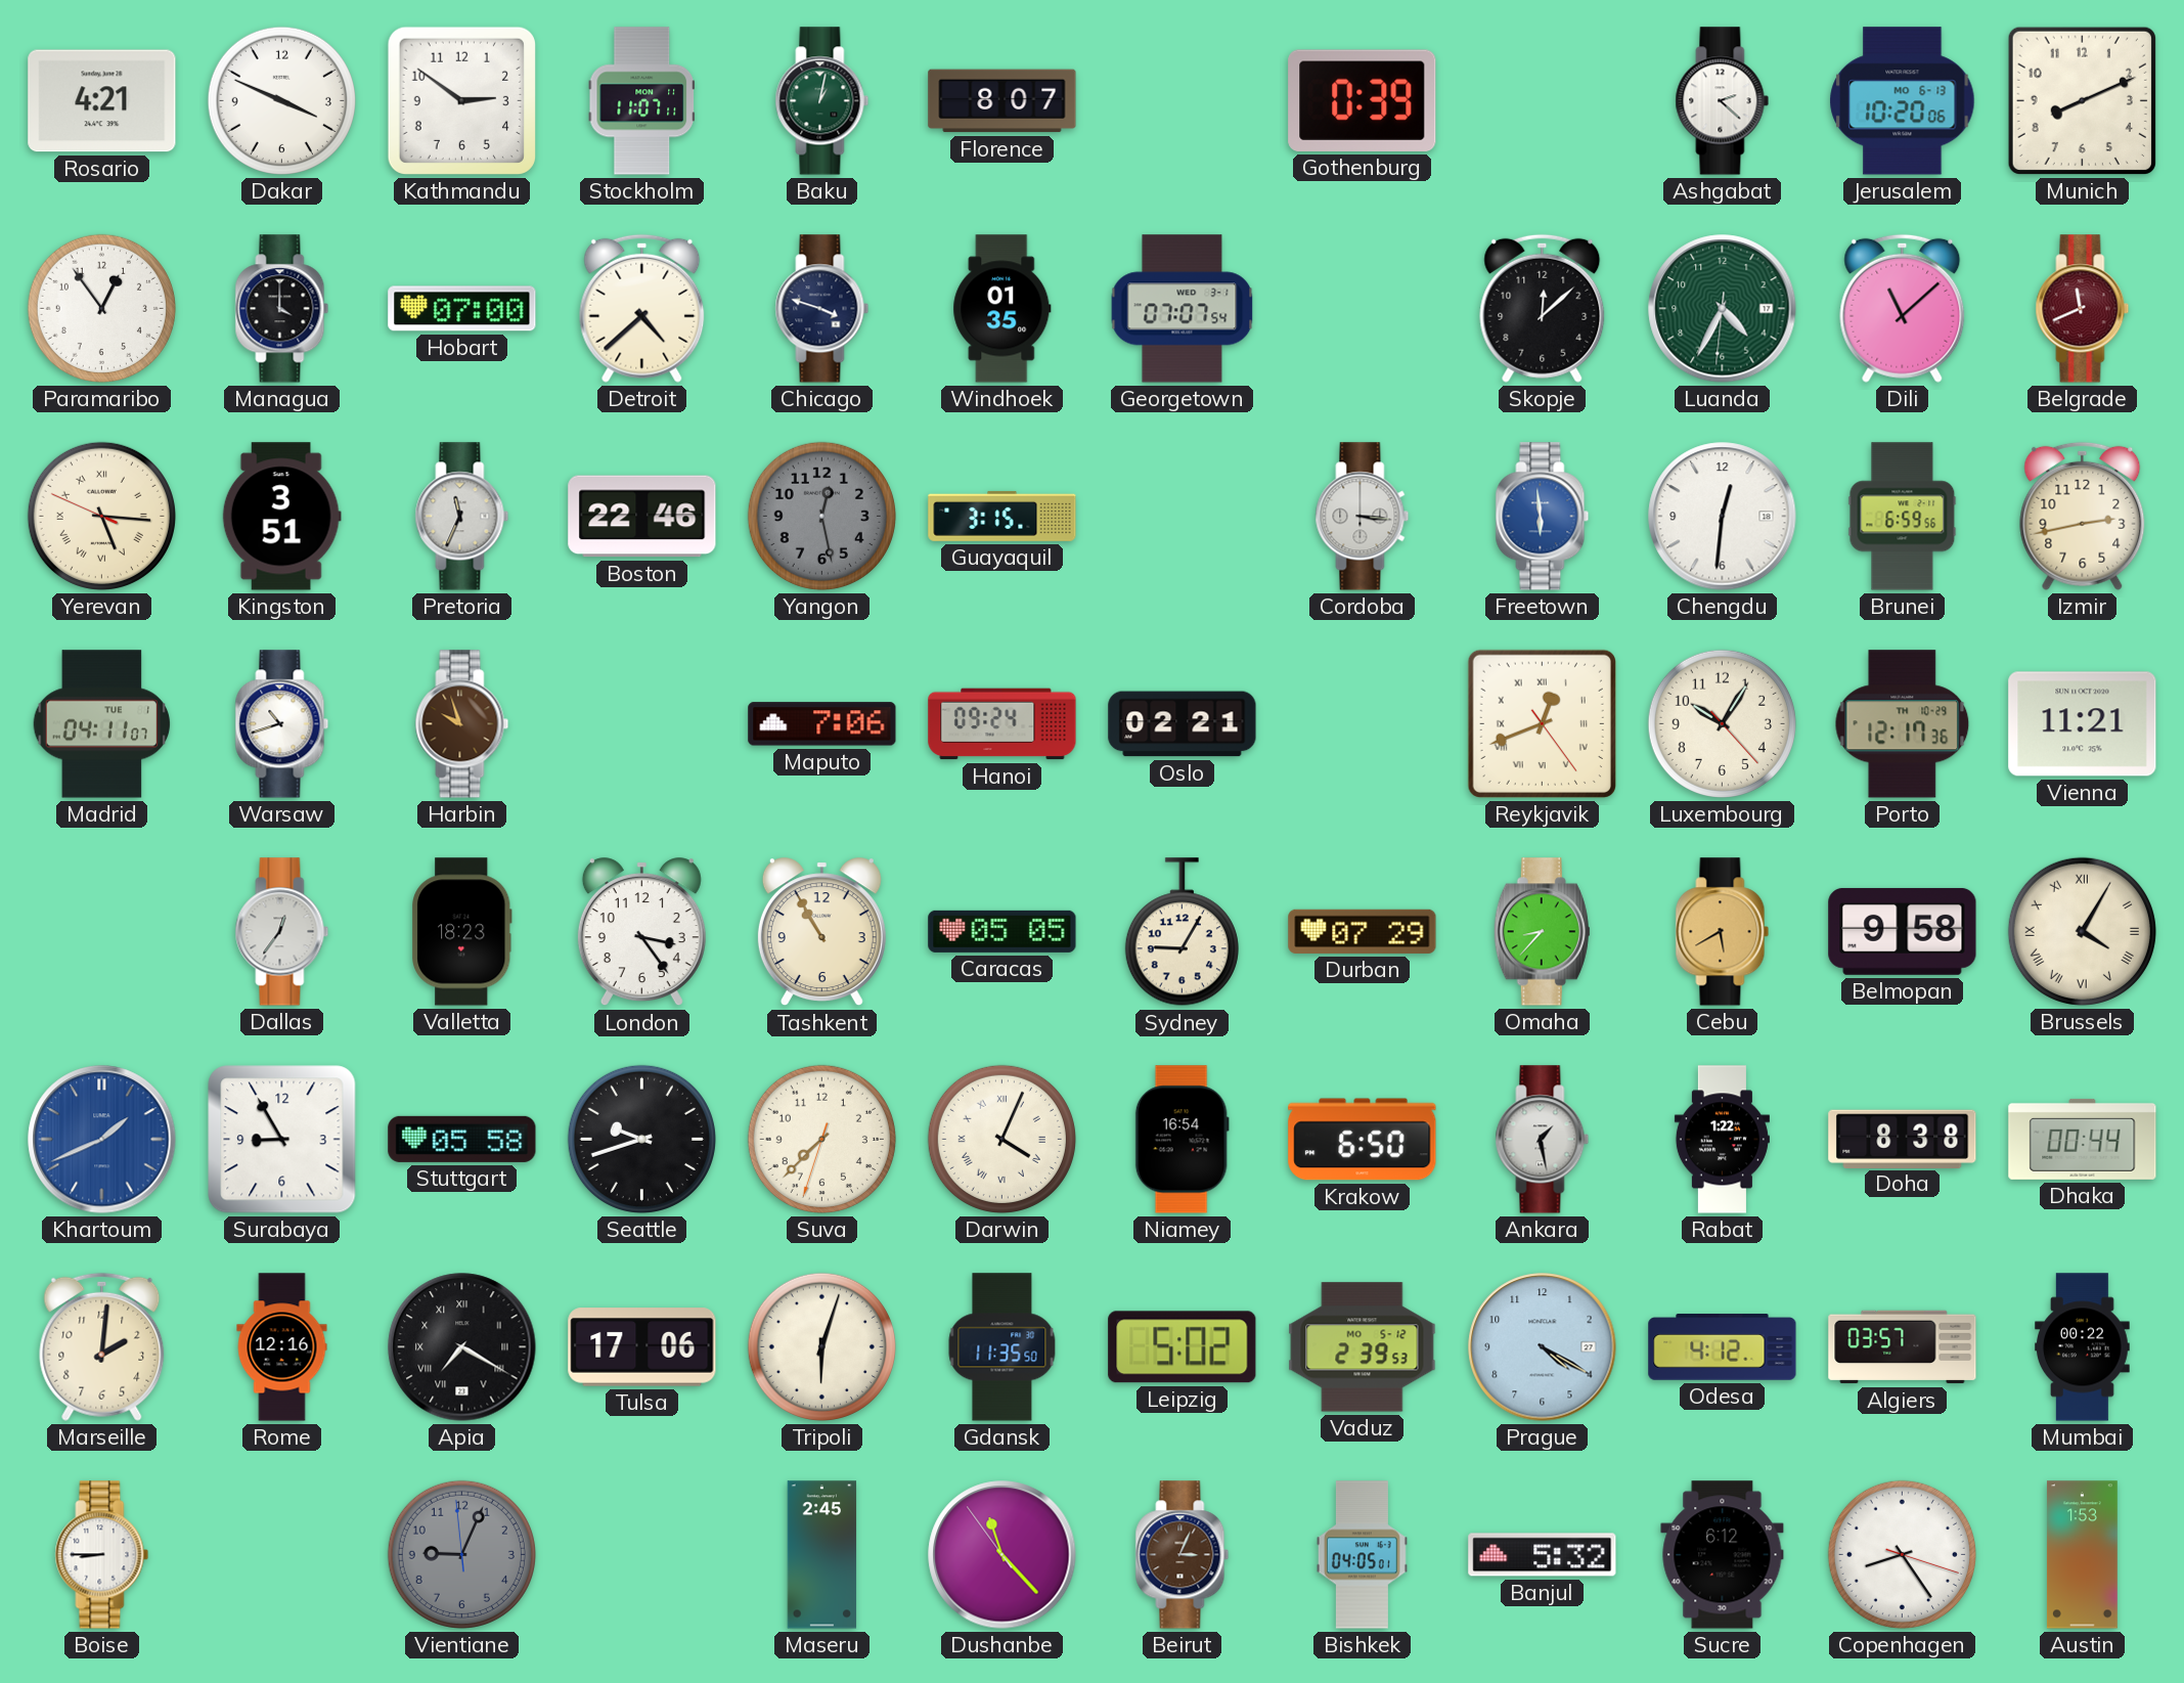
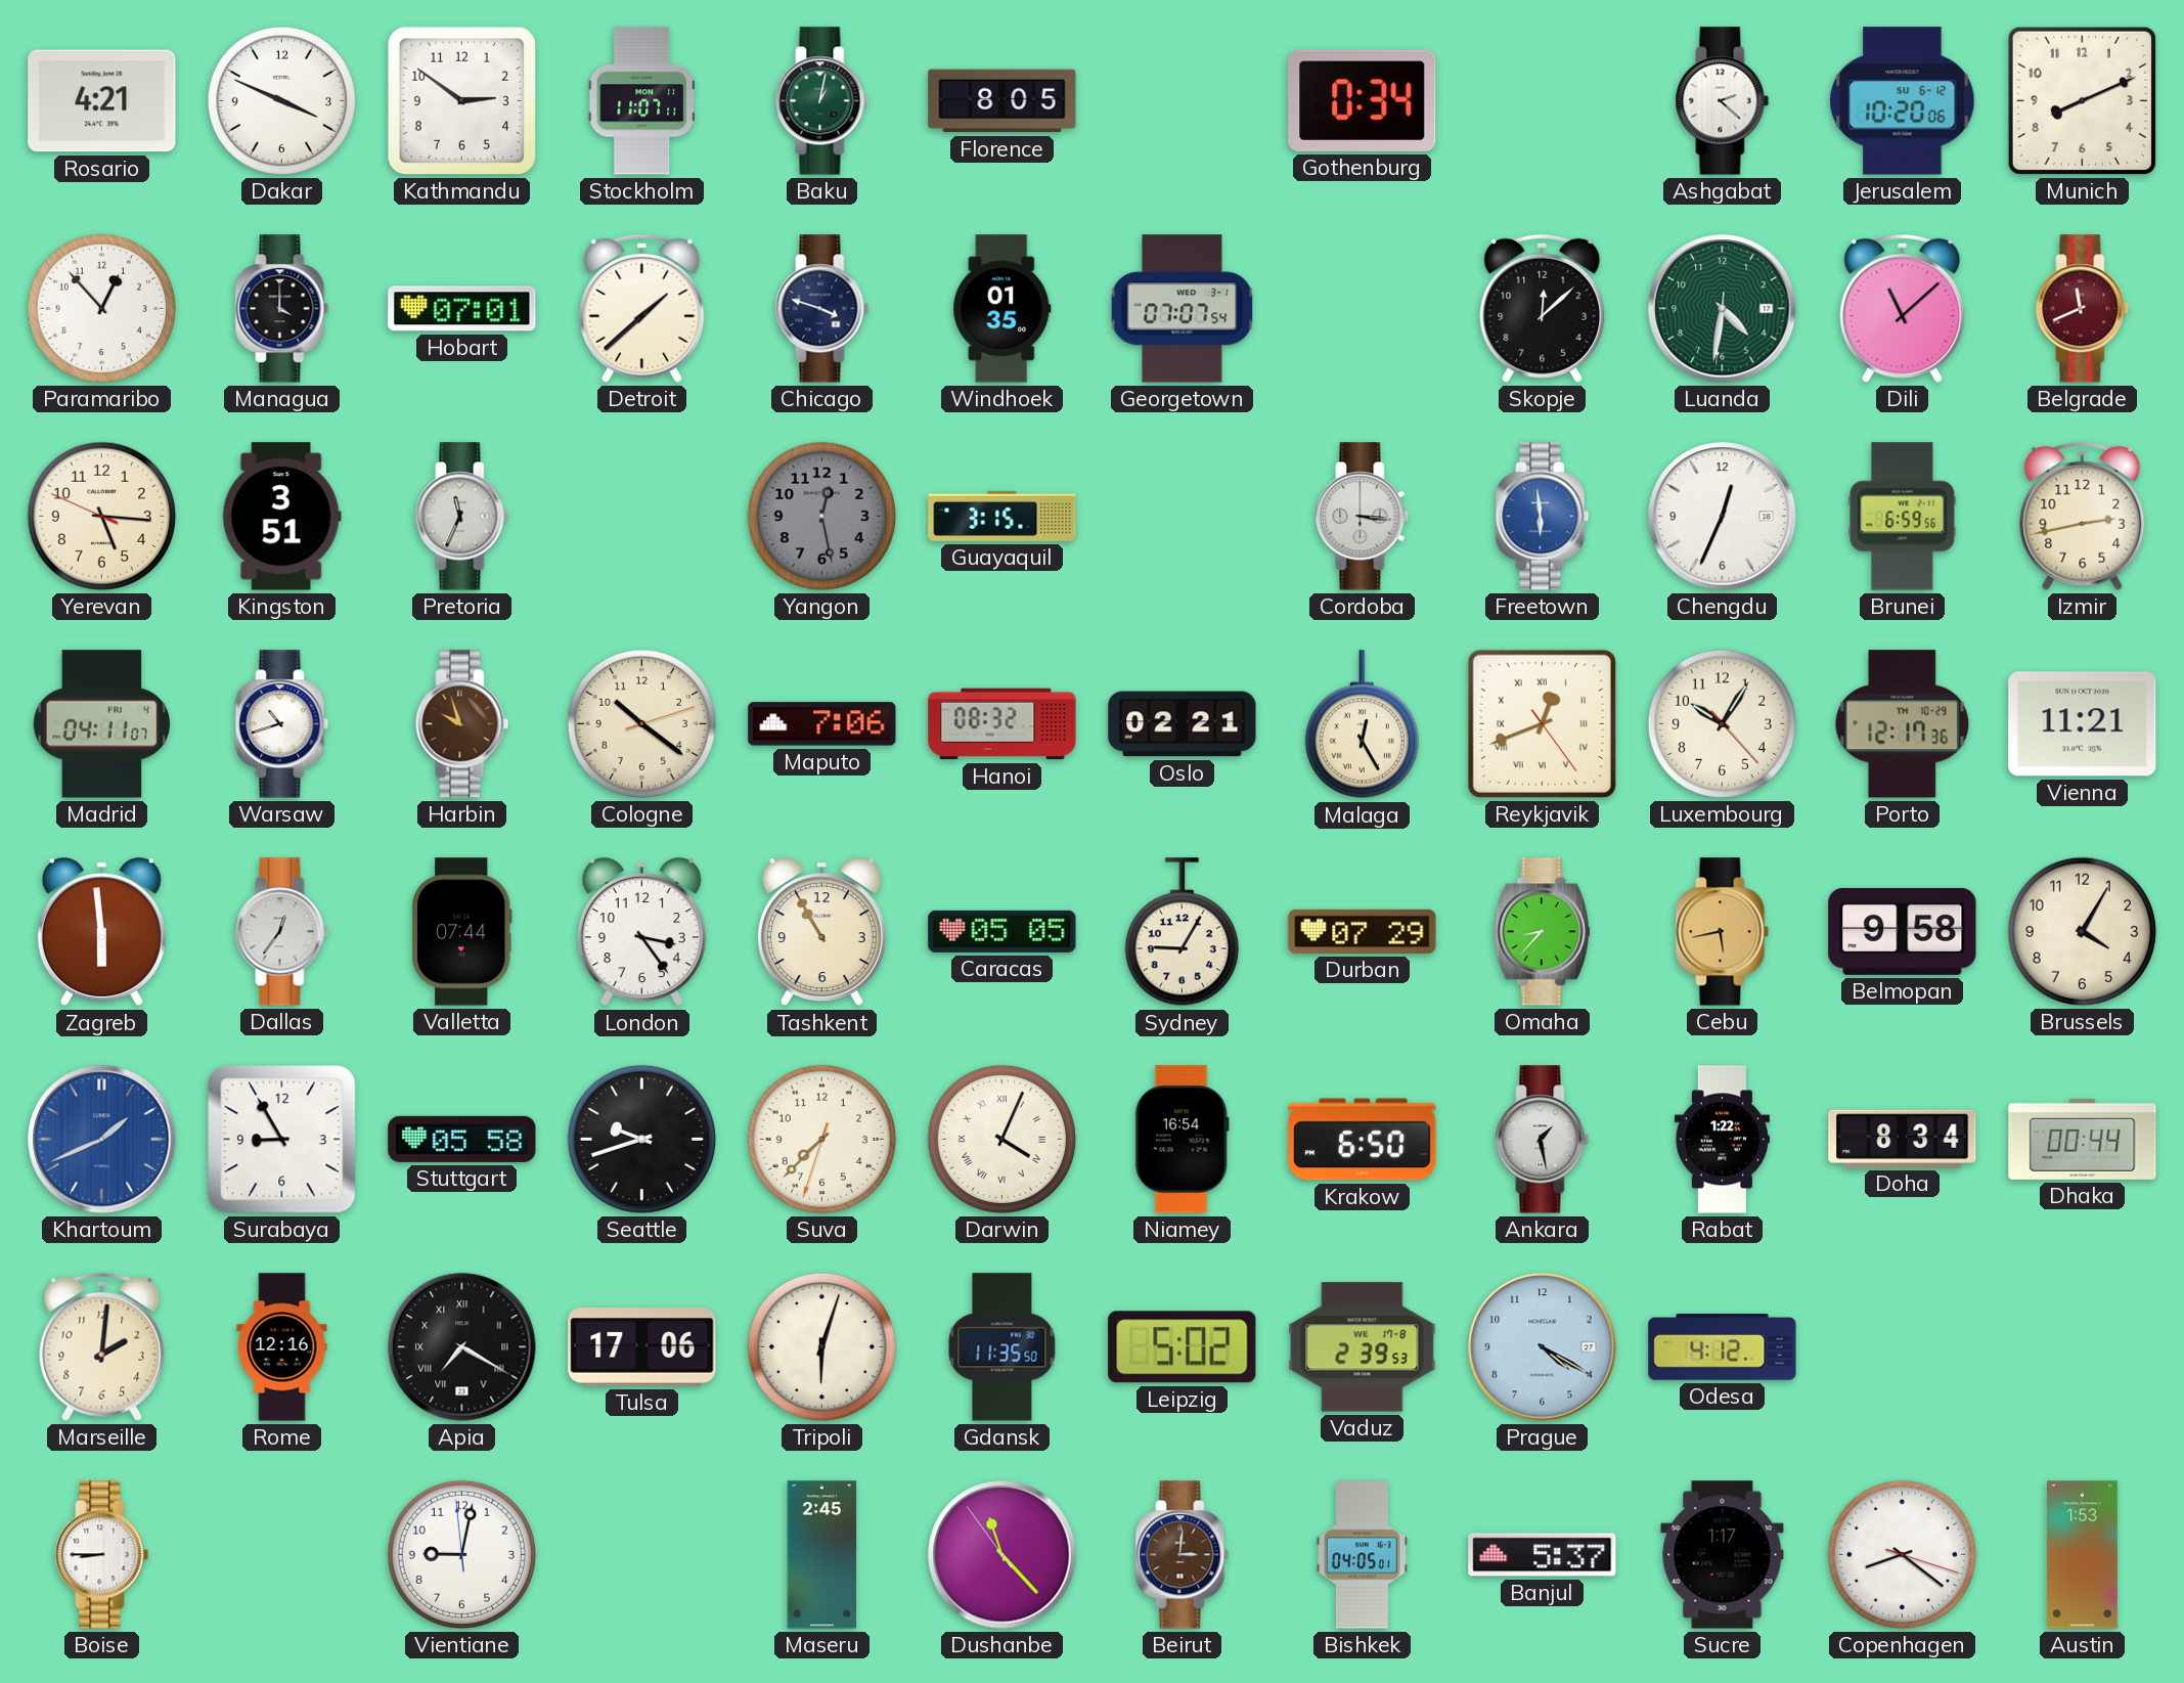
Florence: 8:07 -> 8:05
Gothenburg: 0:39 -> 0:34
Jerusalem date: MO 6-13 -> SU 6-12
Paramaribo: 12:54 -> 12:53
Hobart: 07:00 -> 07:01
Detroit: 4:38 -> 1:38
Luanda: 4:34 -> 4:31
Yerevan numerals: Roman -> Arabic
Boston: 22:46 -> none
Chengdu: 12:31 -> 12:34
Madrid date: TUE 1 -> FRI 4
Cologne: none -> 10:21
Hanoi: 09:24 -> 08:32
Malaga: none -> 12:25
Zagreb: none -> 5:59
Valletta: 18:23 -> 07:44
Cebu: 5:40 -> 5:43
Brussels numerals: Roman -> Arabic
Doha: 8:38 -> 8:34
Vaduz date: MO 5-12 -> WE 17-8
Algiers: 03:57 -> none
Mumbai: 00:22 -> none
Vientiane: 9:03 -> 9:01
Vientiane dial: grey -> white
Beirut: 3:04 -> 3:01
Banjul: 5:32 -> 5:37
Sucre: 6:12 -> 1:17
Copenhagen: 8:24 -> 8:21
